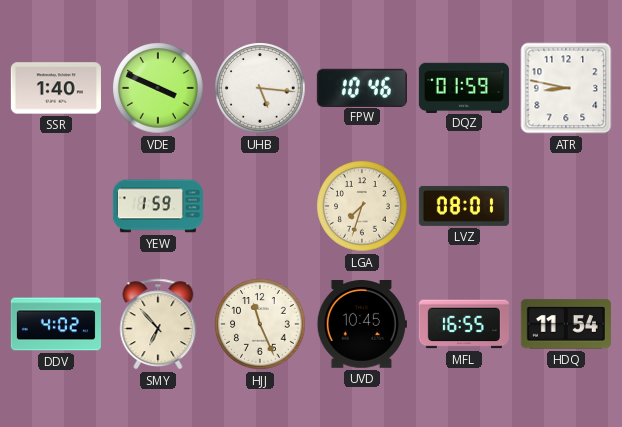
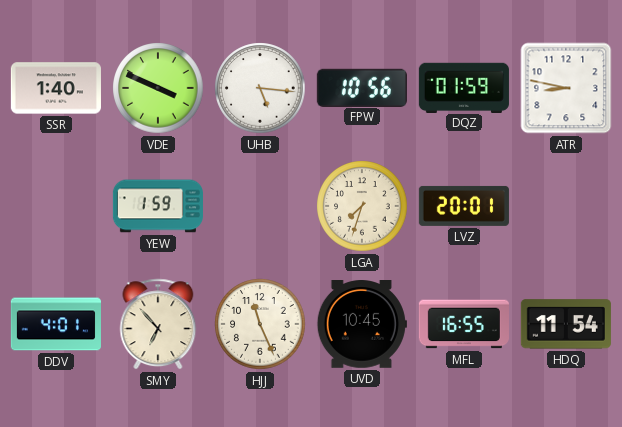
FPW: 10:46 -> 10:56
LVZ: 08:01 -> 20:01
DDV: 4:02 -> 4:01
